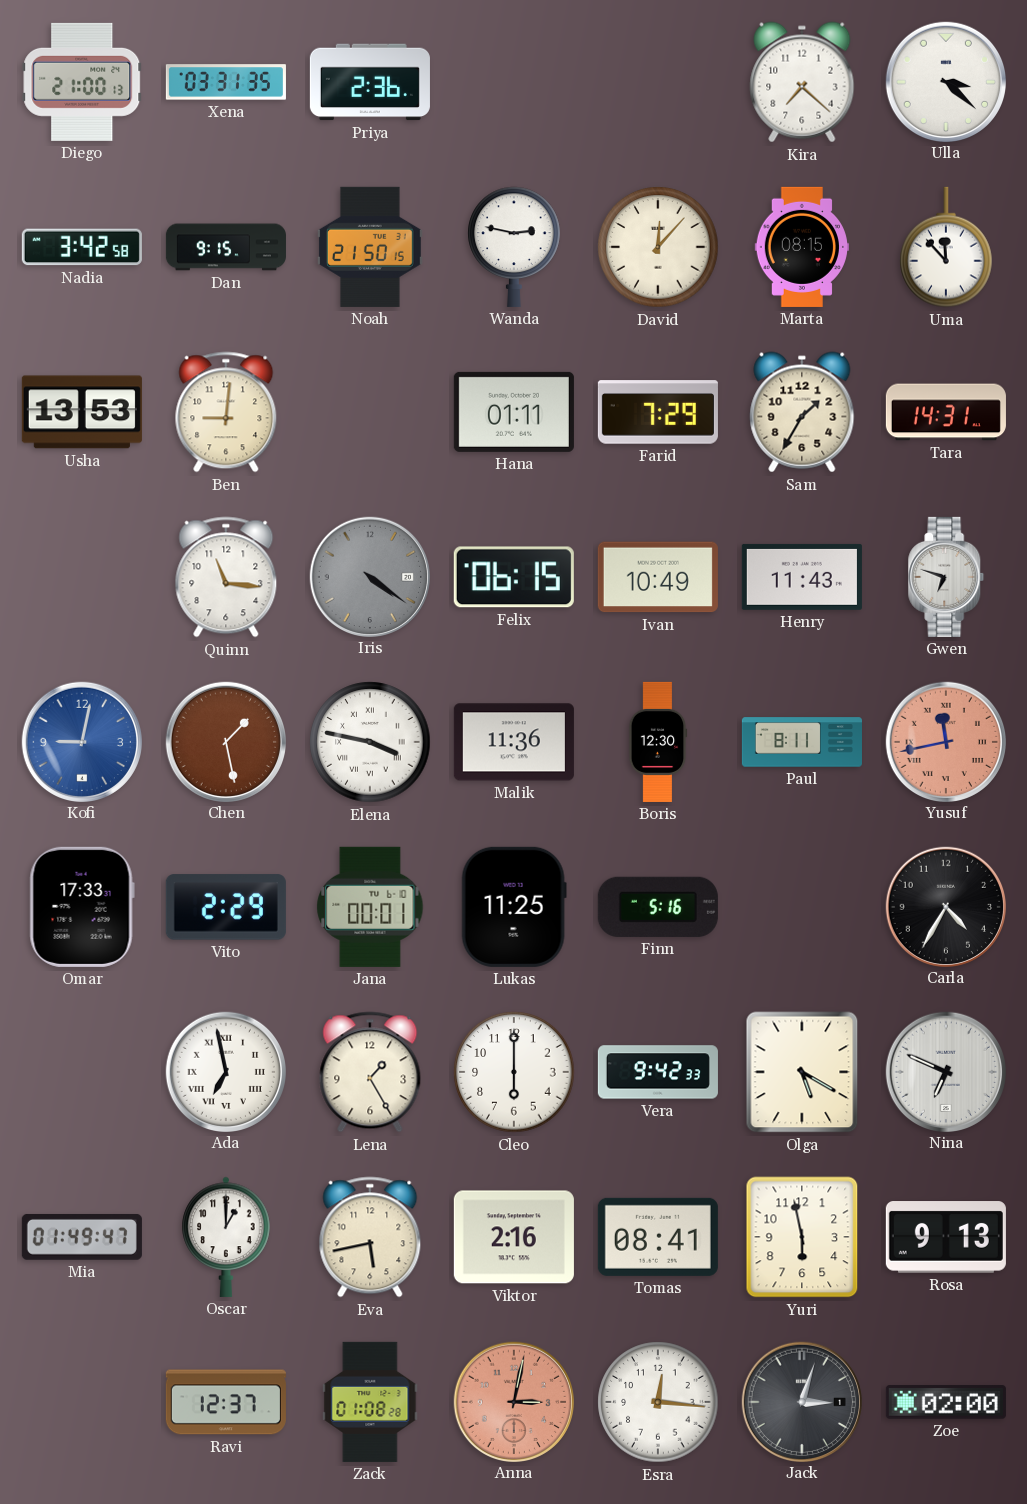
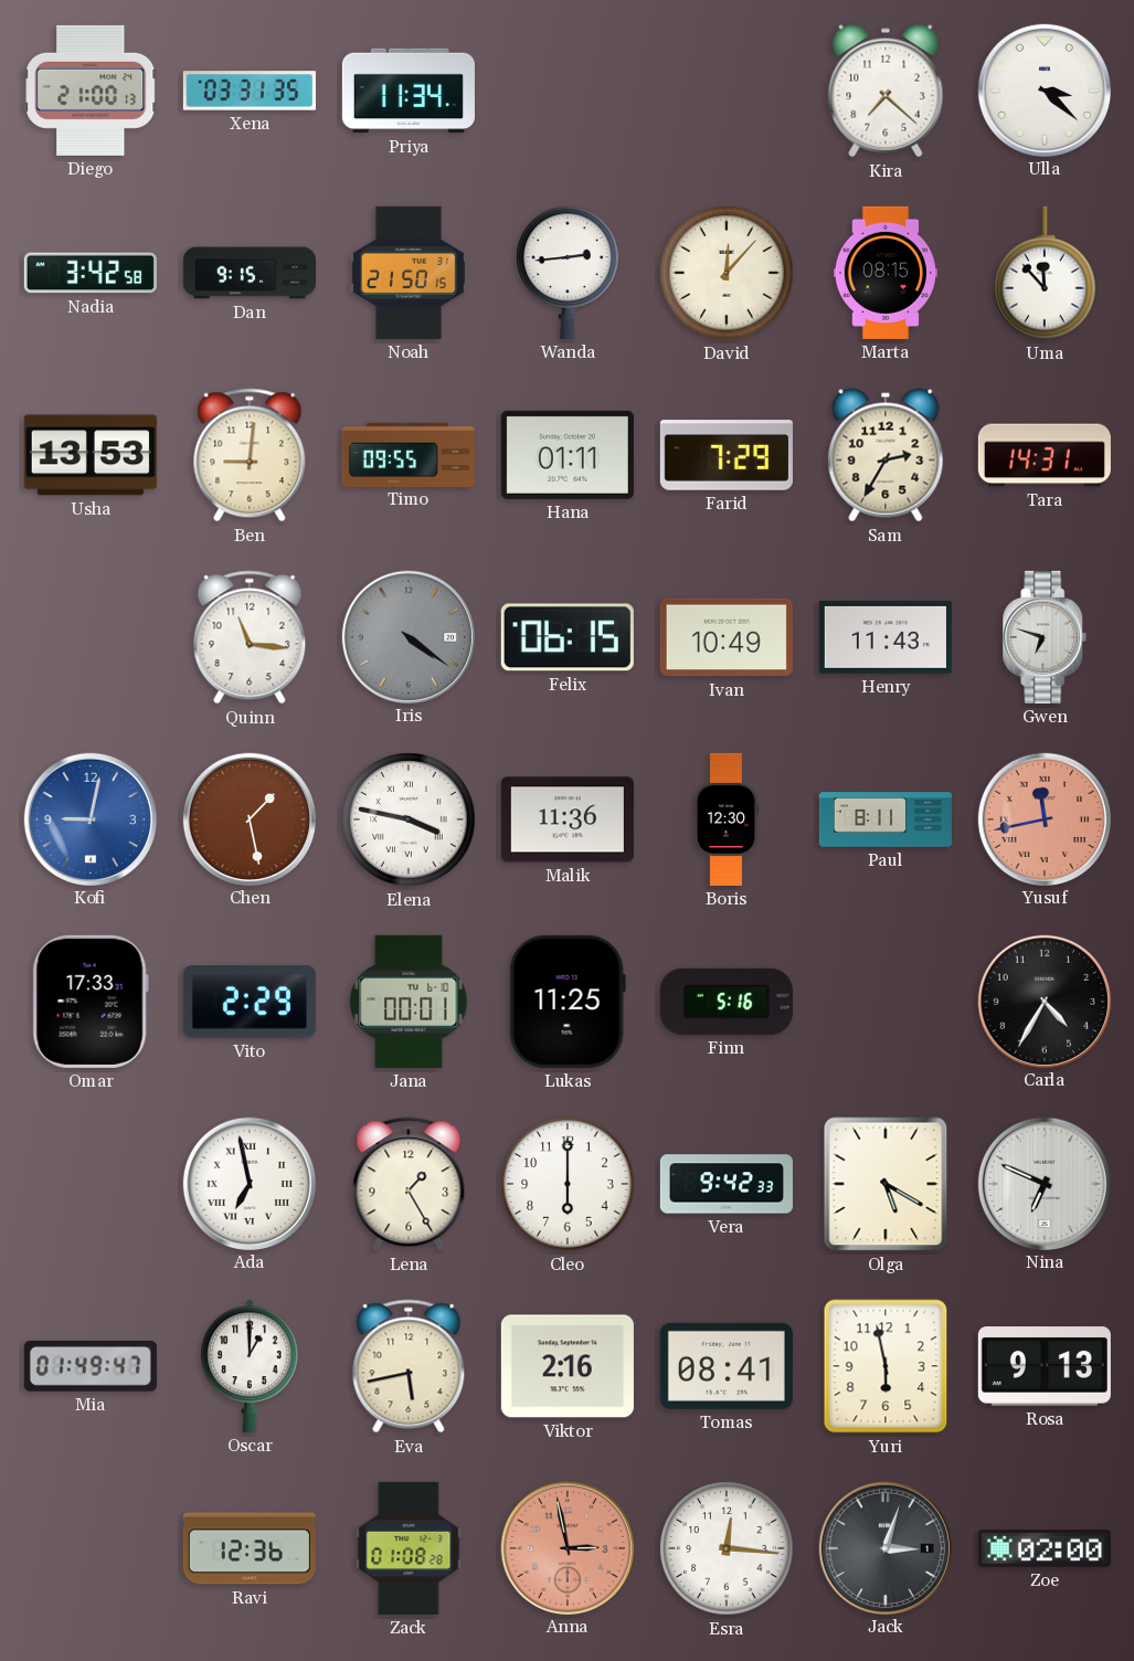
Priya: 2:36 -> 11:34
Wanda: 2:47 -> 2:44
Timo: none -> 09:55
Sam: 1:35 -> 2:35
Ravi: 12:37 -> 12:36
Anna: 3:02 -> 2:58
